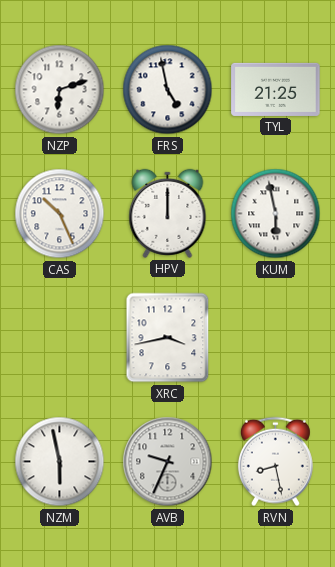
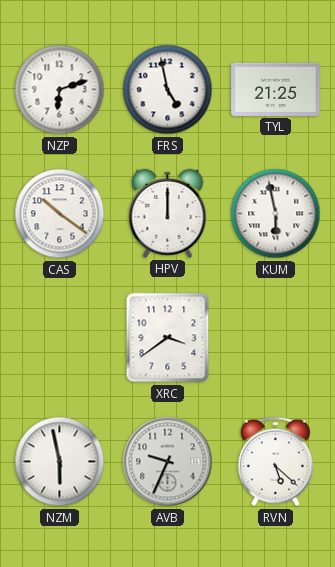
CAS: 10:26 -> 10:21
XRC: 3:43 -> 3:39
RVN: 8:28 -> 5:22
